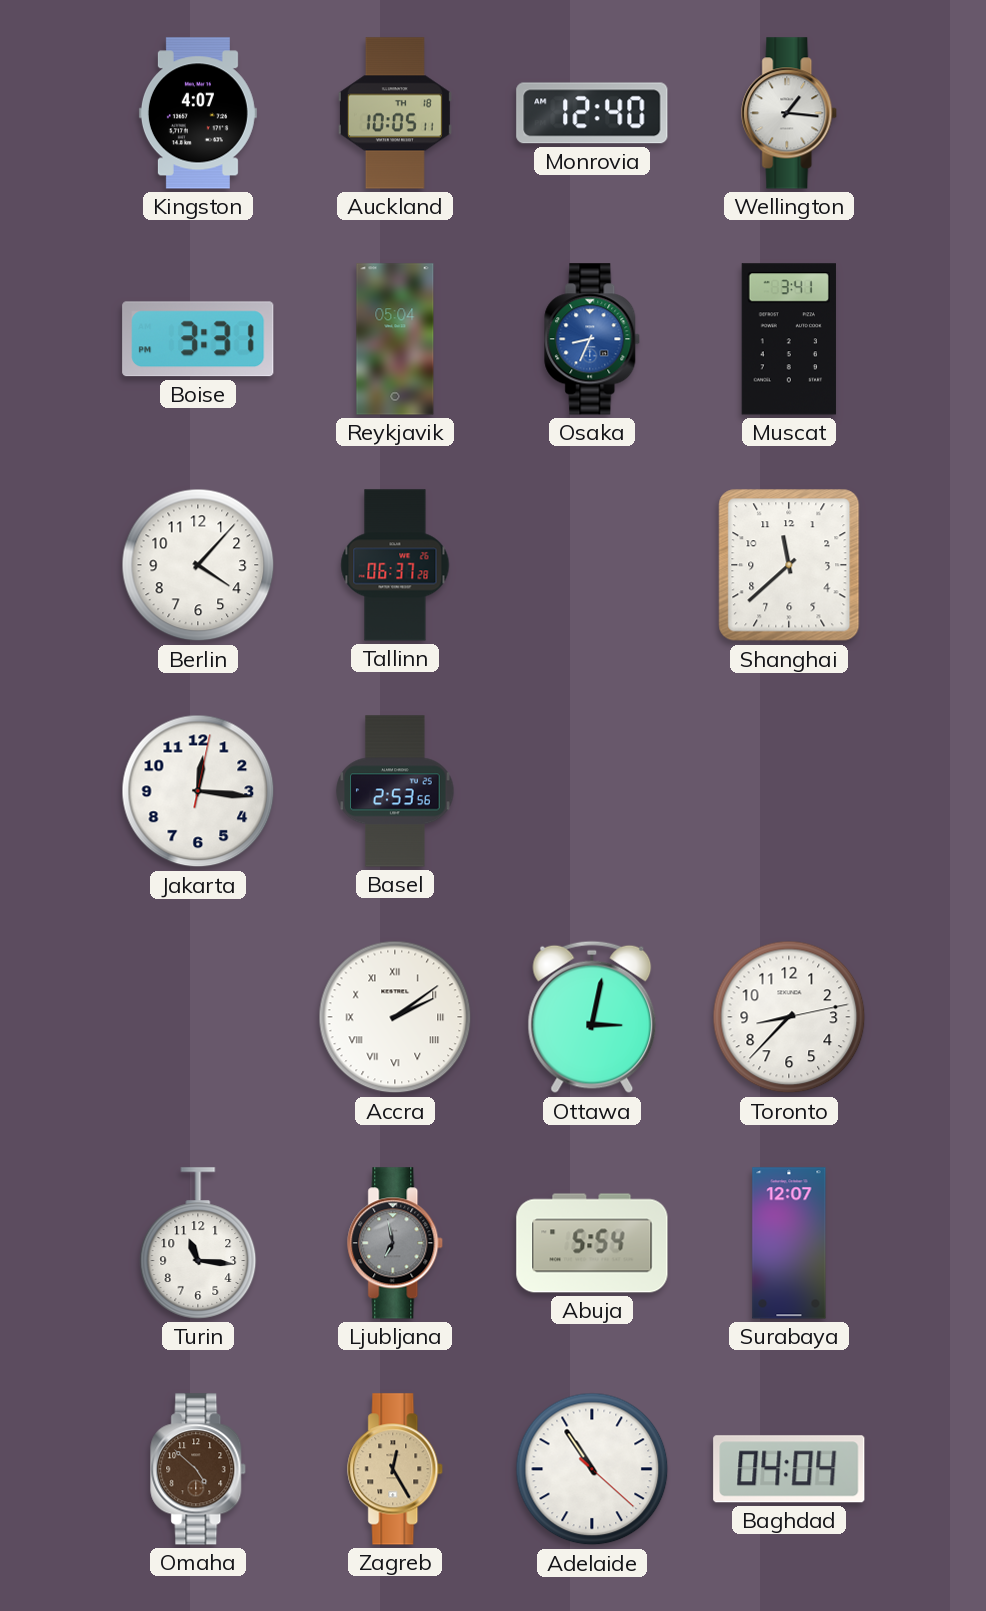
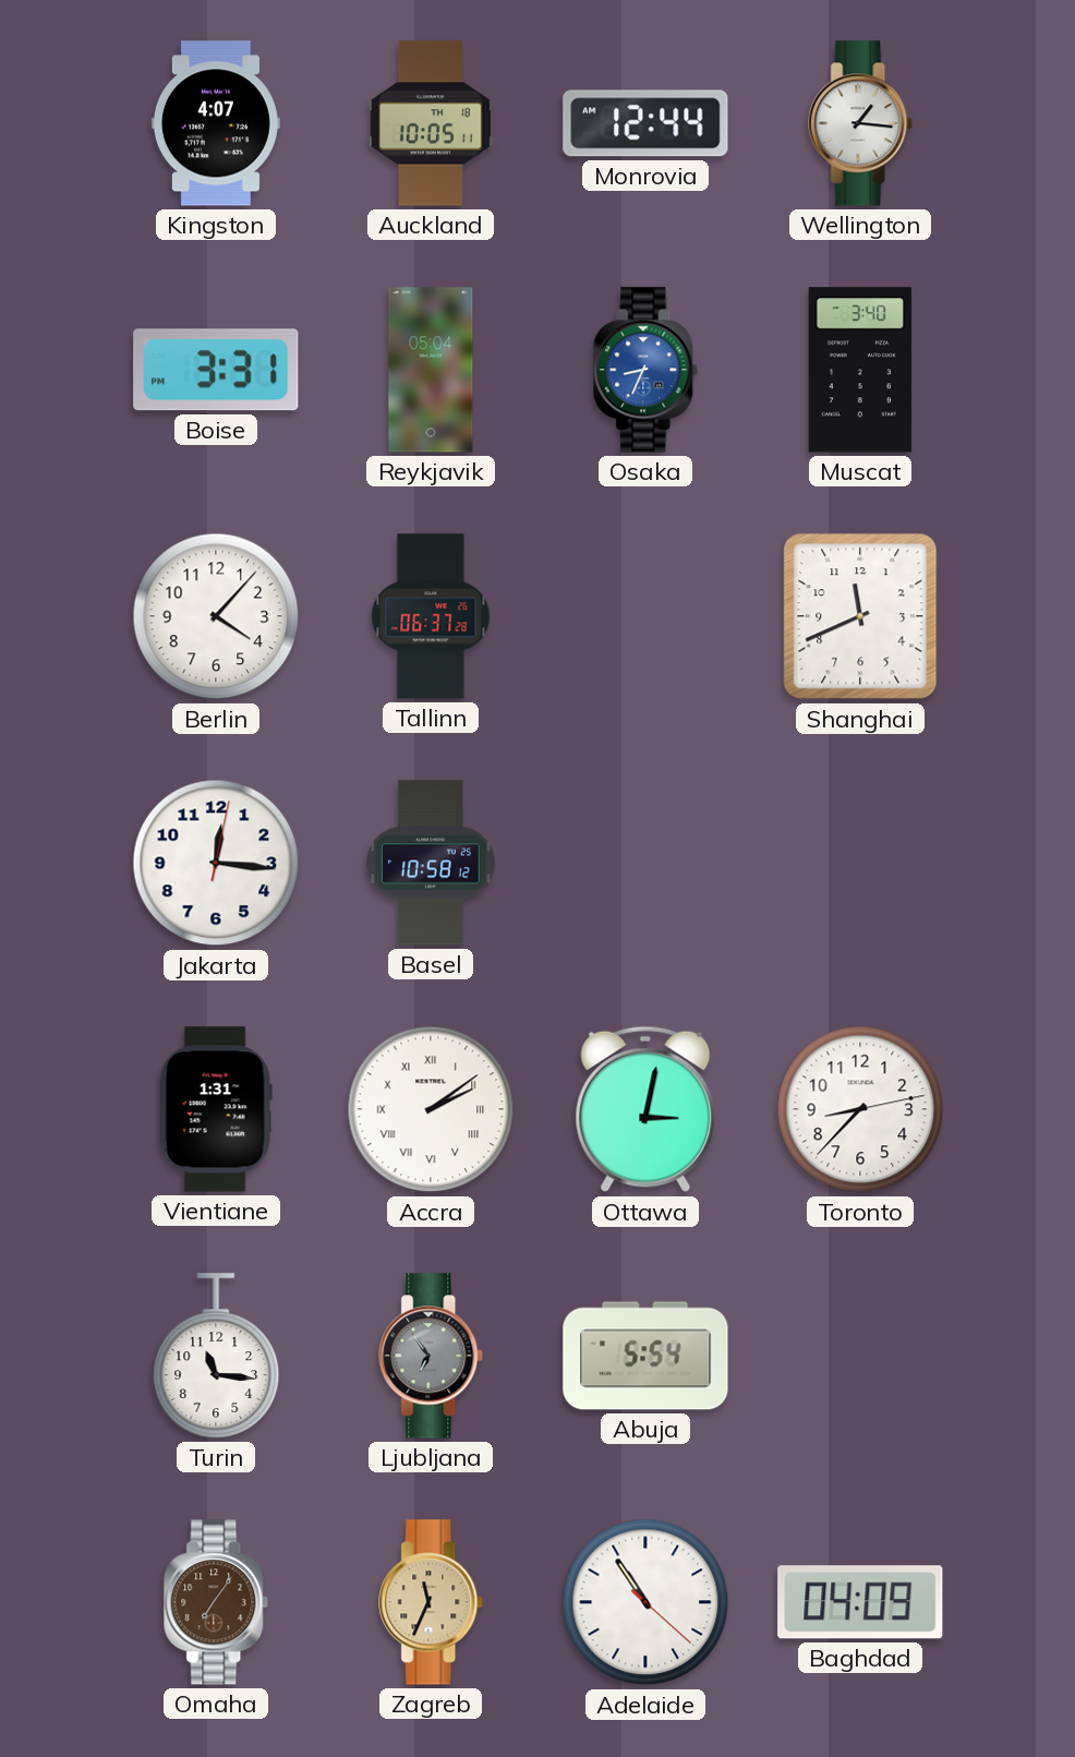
Monrovia: 12:40 -> 12:44
Muscat: 3:41 -> 3:40
Shanghai: 11:38 -> 11:41
Basel: 2:53 -> 10:58
Vientiane: none -> 1:31
Ljubljana: 6:58 -> 6:54
Surabaya: 12:07 -> none
Omaha: 4:52 -> 7:06
Zagreb: 12:25 -> 11:34
Baghdad: 04:04 -> 04:09
